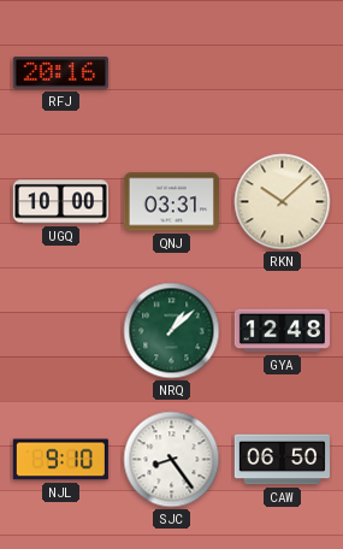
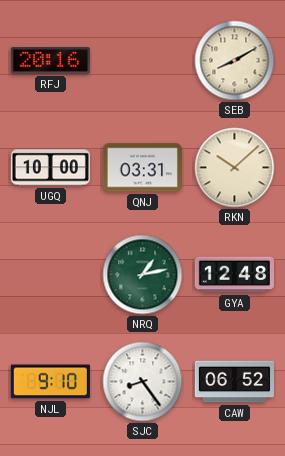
SEB: none -> 8:10
NRQ: 1:08 -> 1:13
CAW: 06:50 -> 06:52
